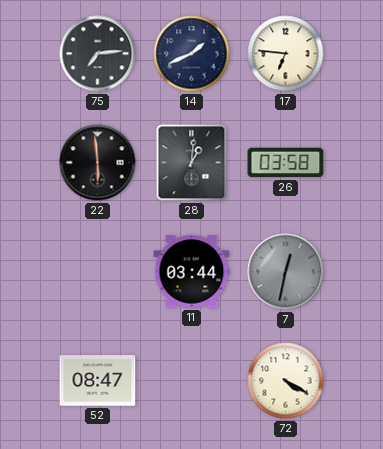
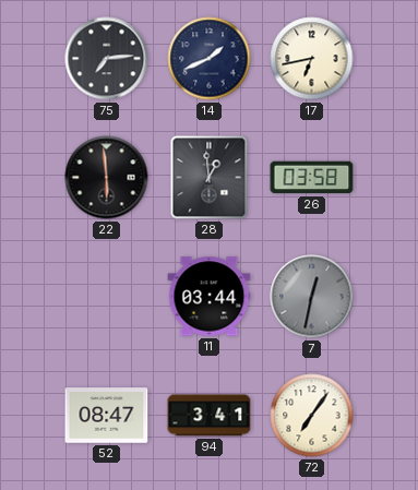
17: 6:46 -> 6:43
28: 1:01 -> 12:59
94: none -> 3:41
72: 4:20 -> 7:06
